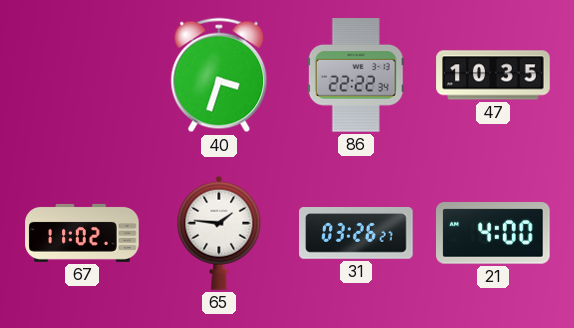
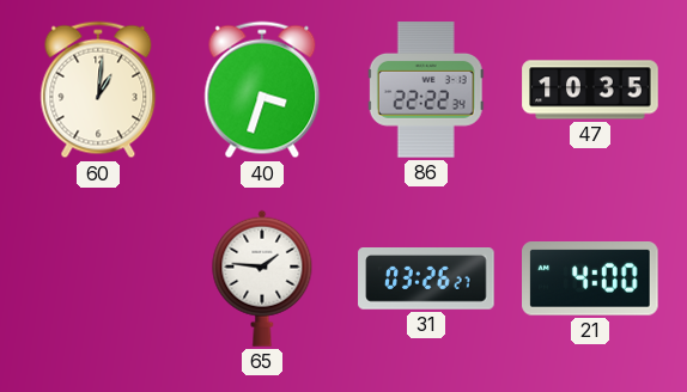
60: none -> 1:01
67: 11:02 -> none
